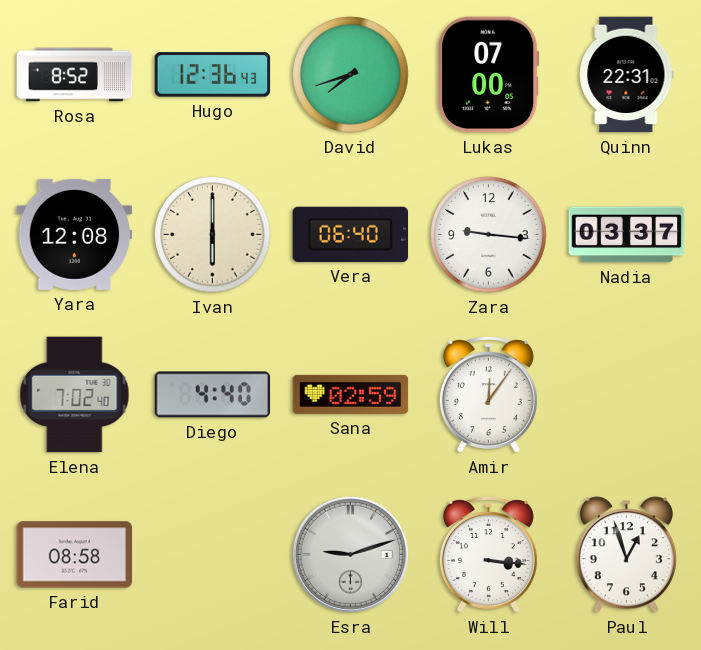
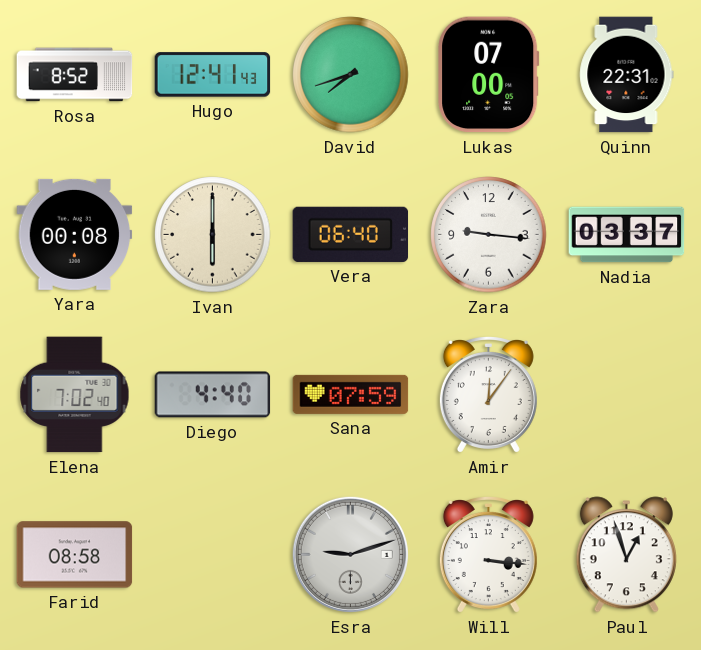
Hugo: 12:36 -> 12:41
Yara: 12:08 -> 00:08
Sana: 02:59 -> 07:59
